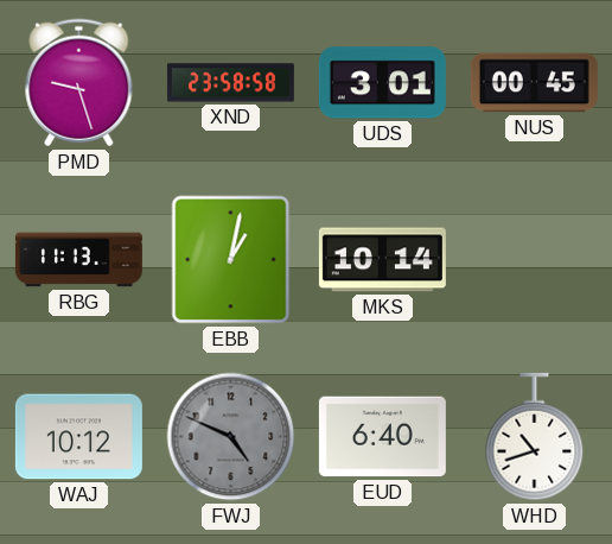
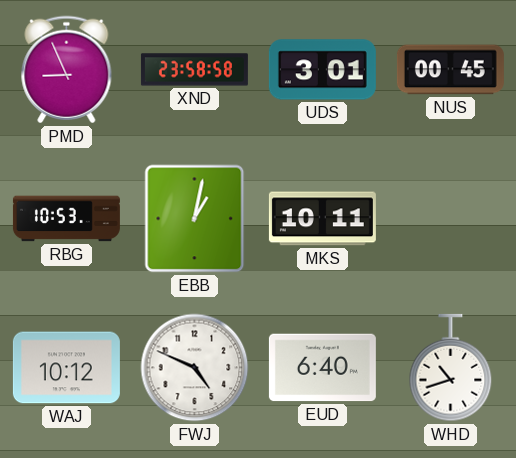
PMD: 9:27 -> 8:56
RBG: 11:13 -> 10:53
MKS: 10:14 -> 10:11
FWJ dial: grey -> white
